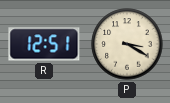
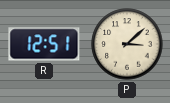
P: 3:20 -> 3:08
